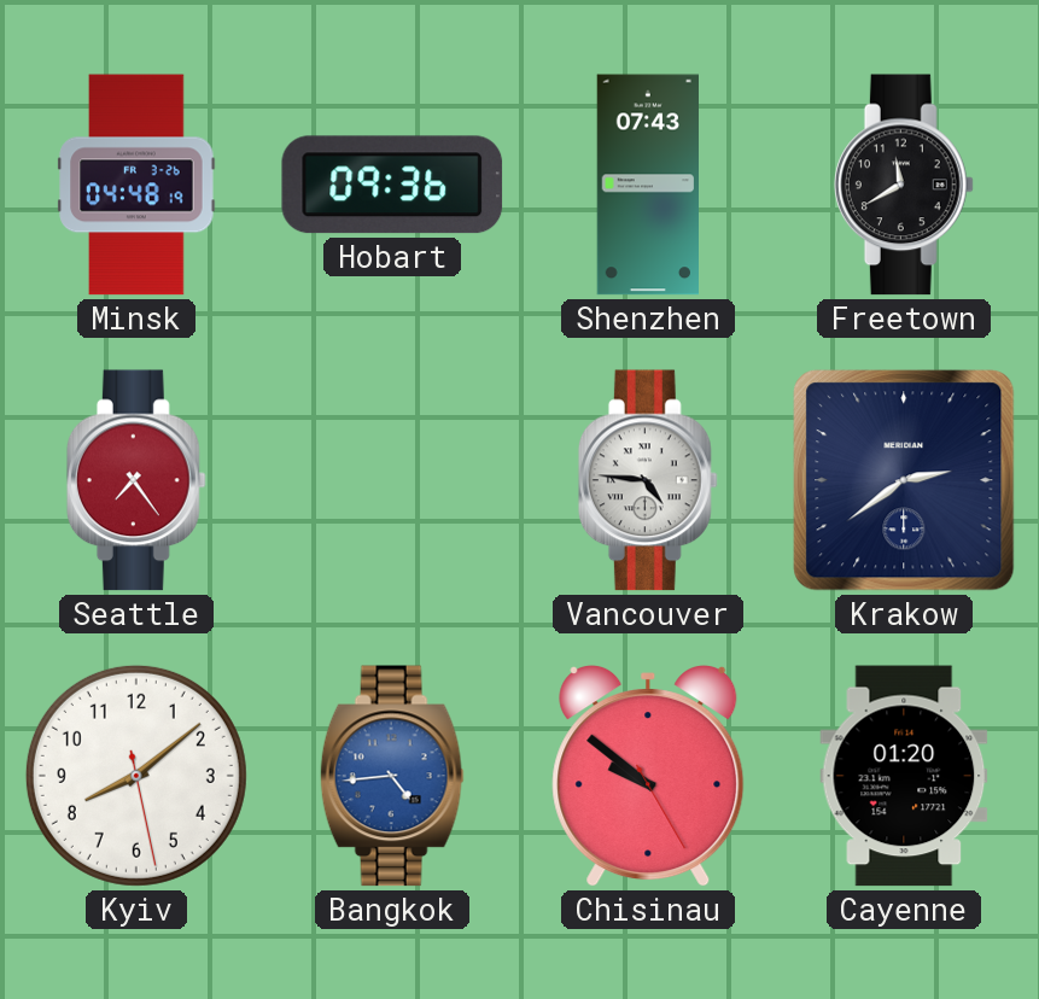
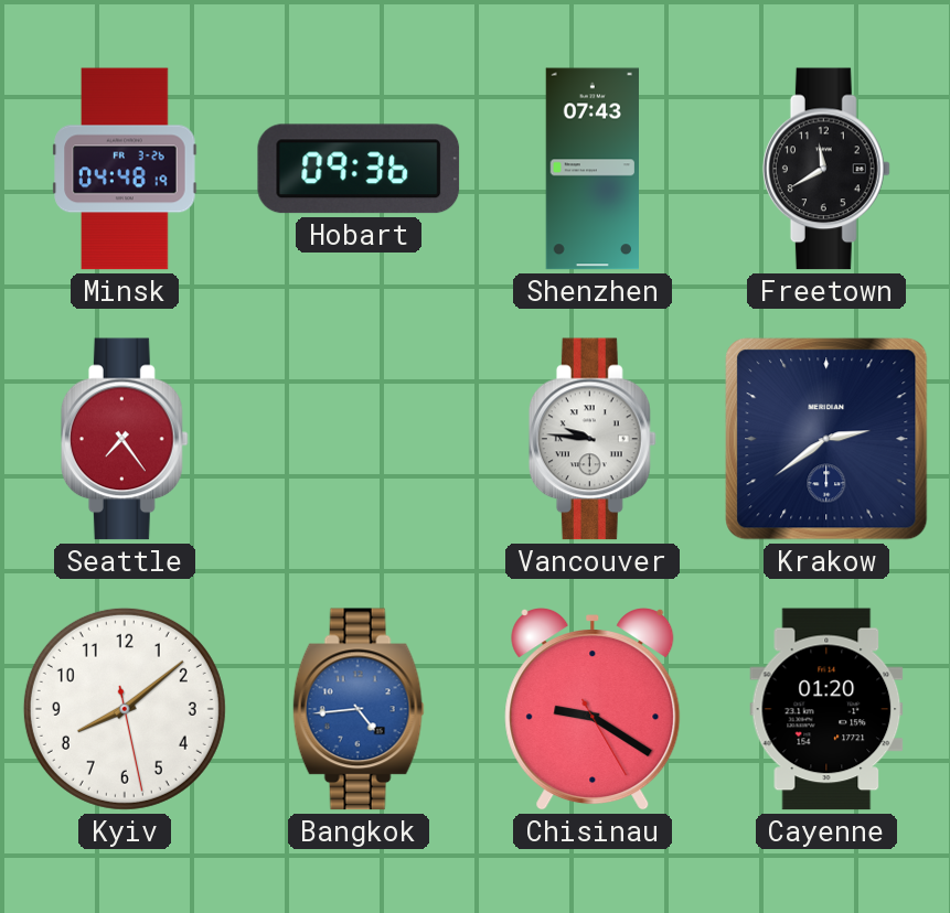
Vancouver: 4:46 -> 9:46
Chisinau: 9:51 -> 9:20
